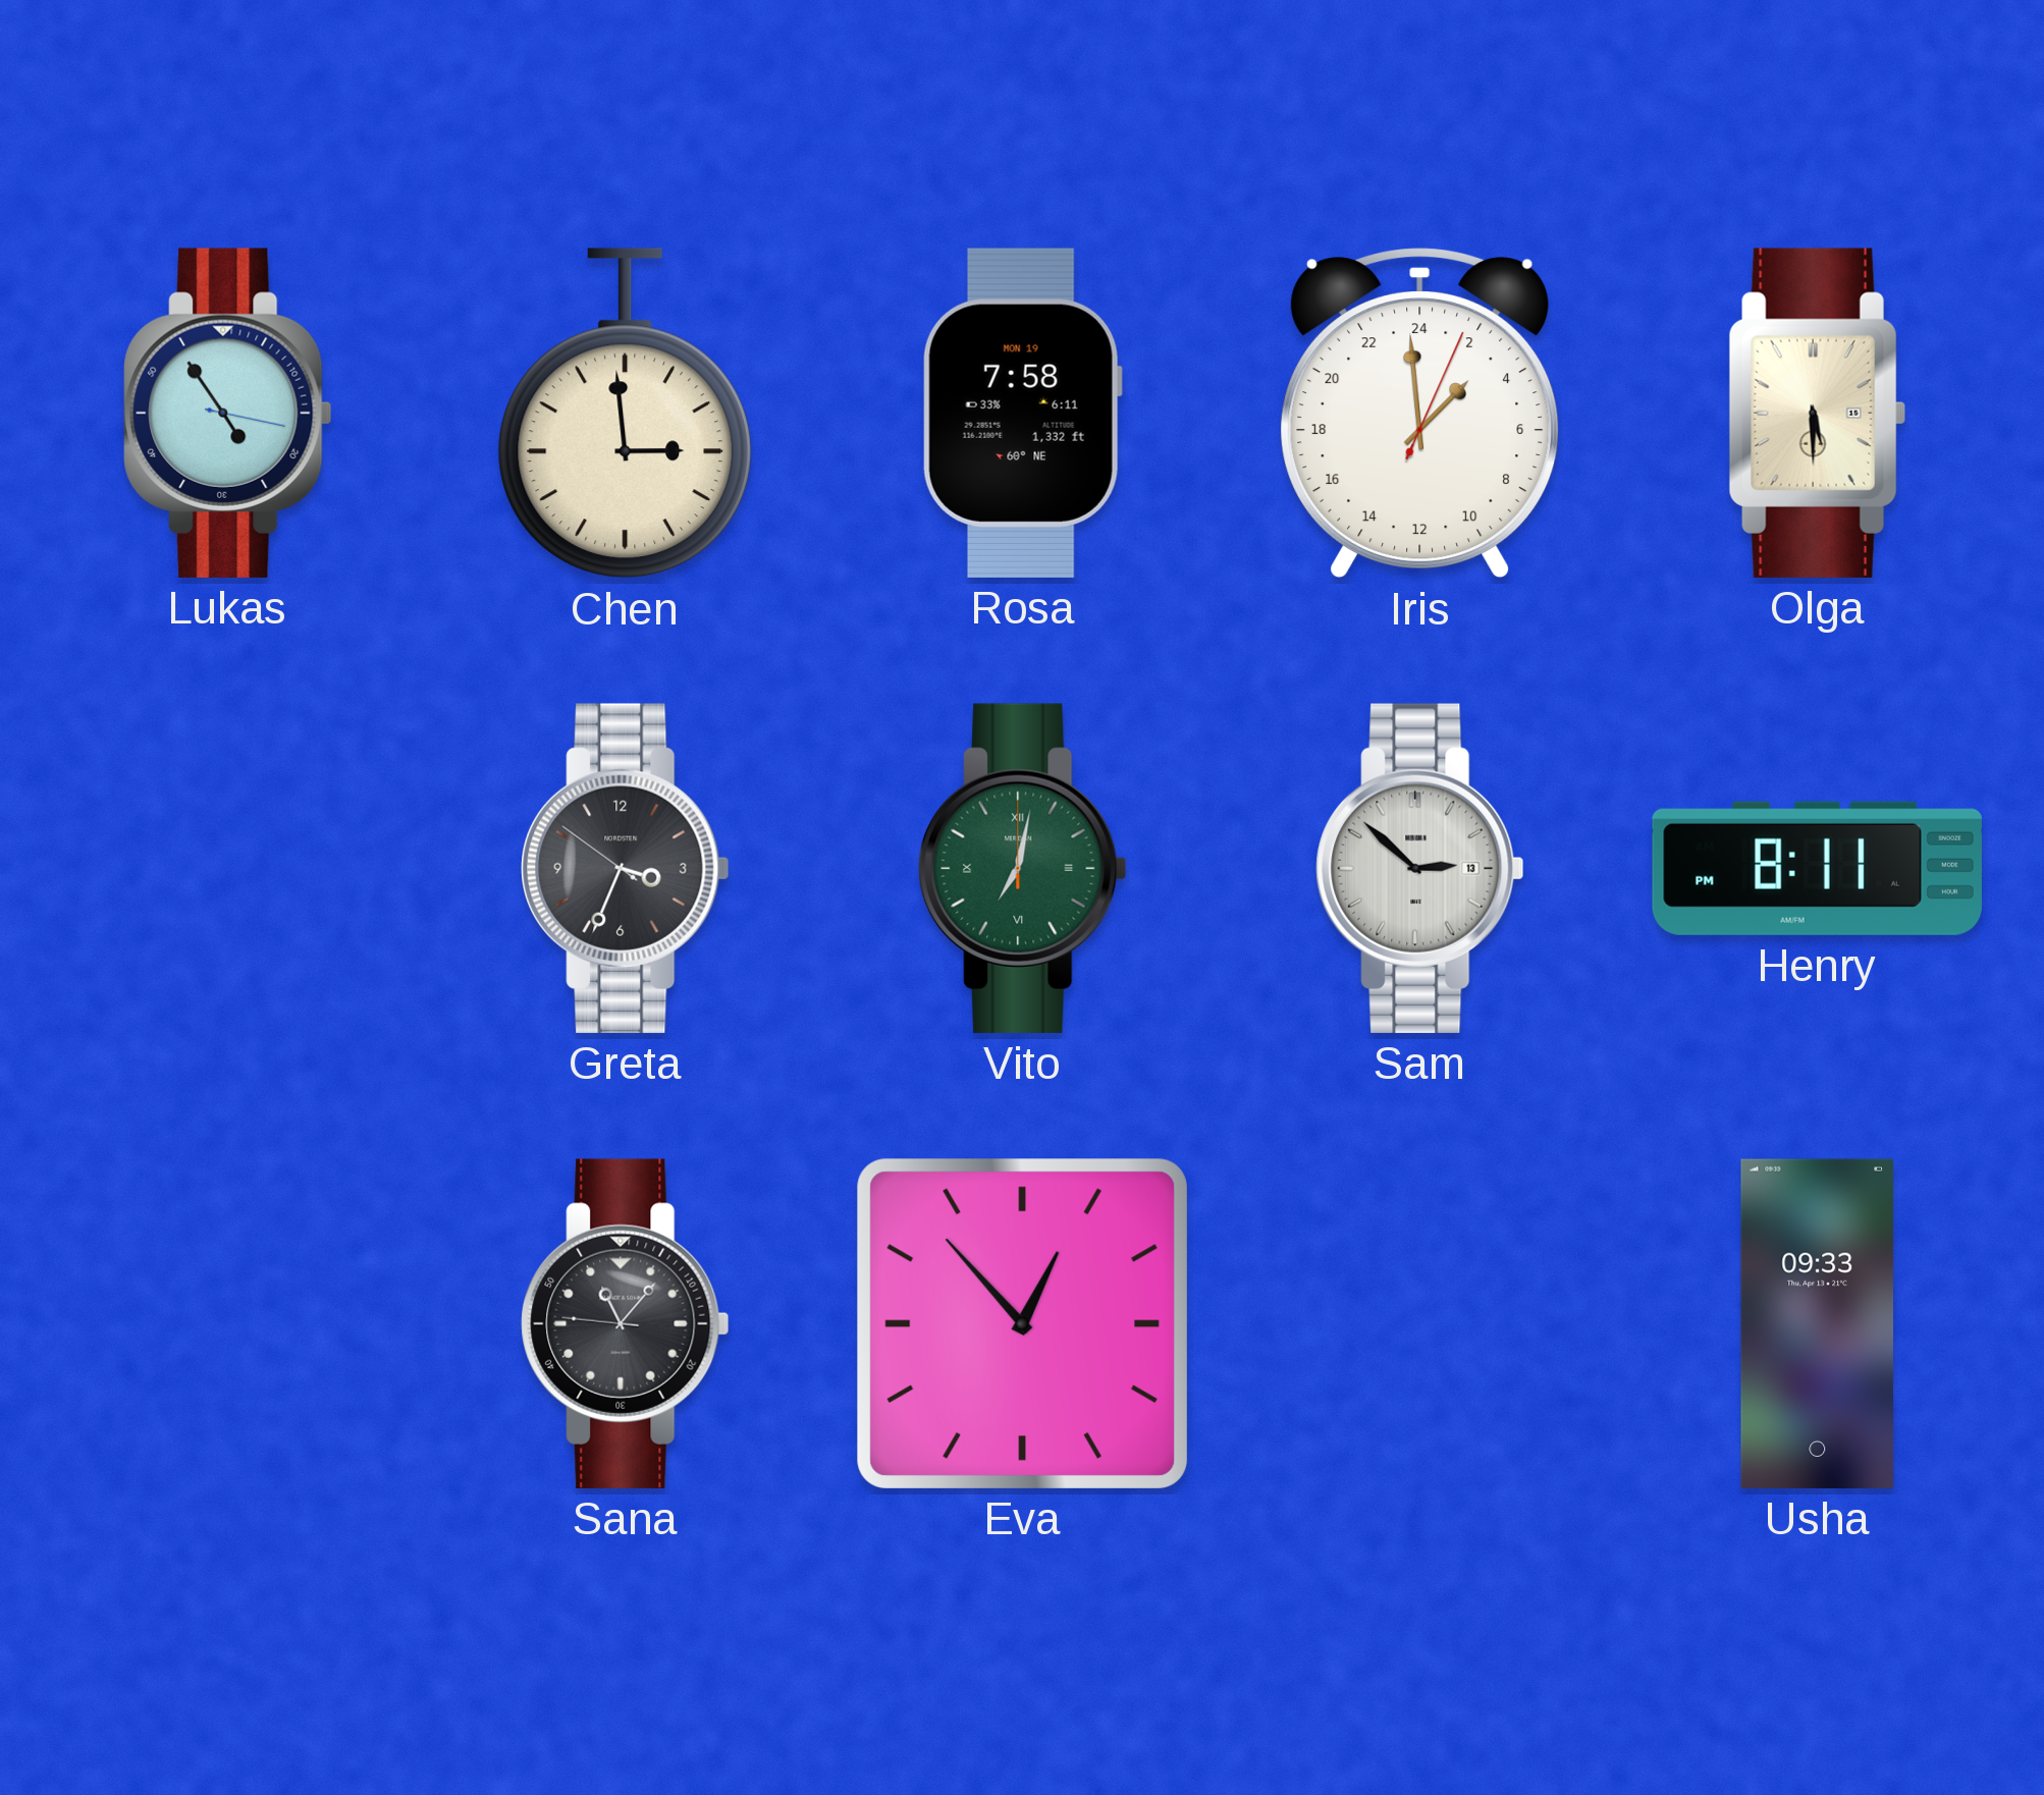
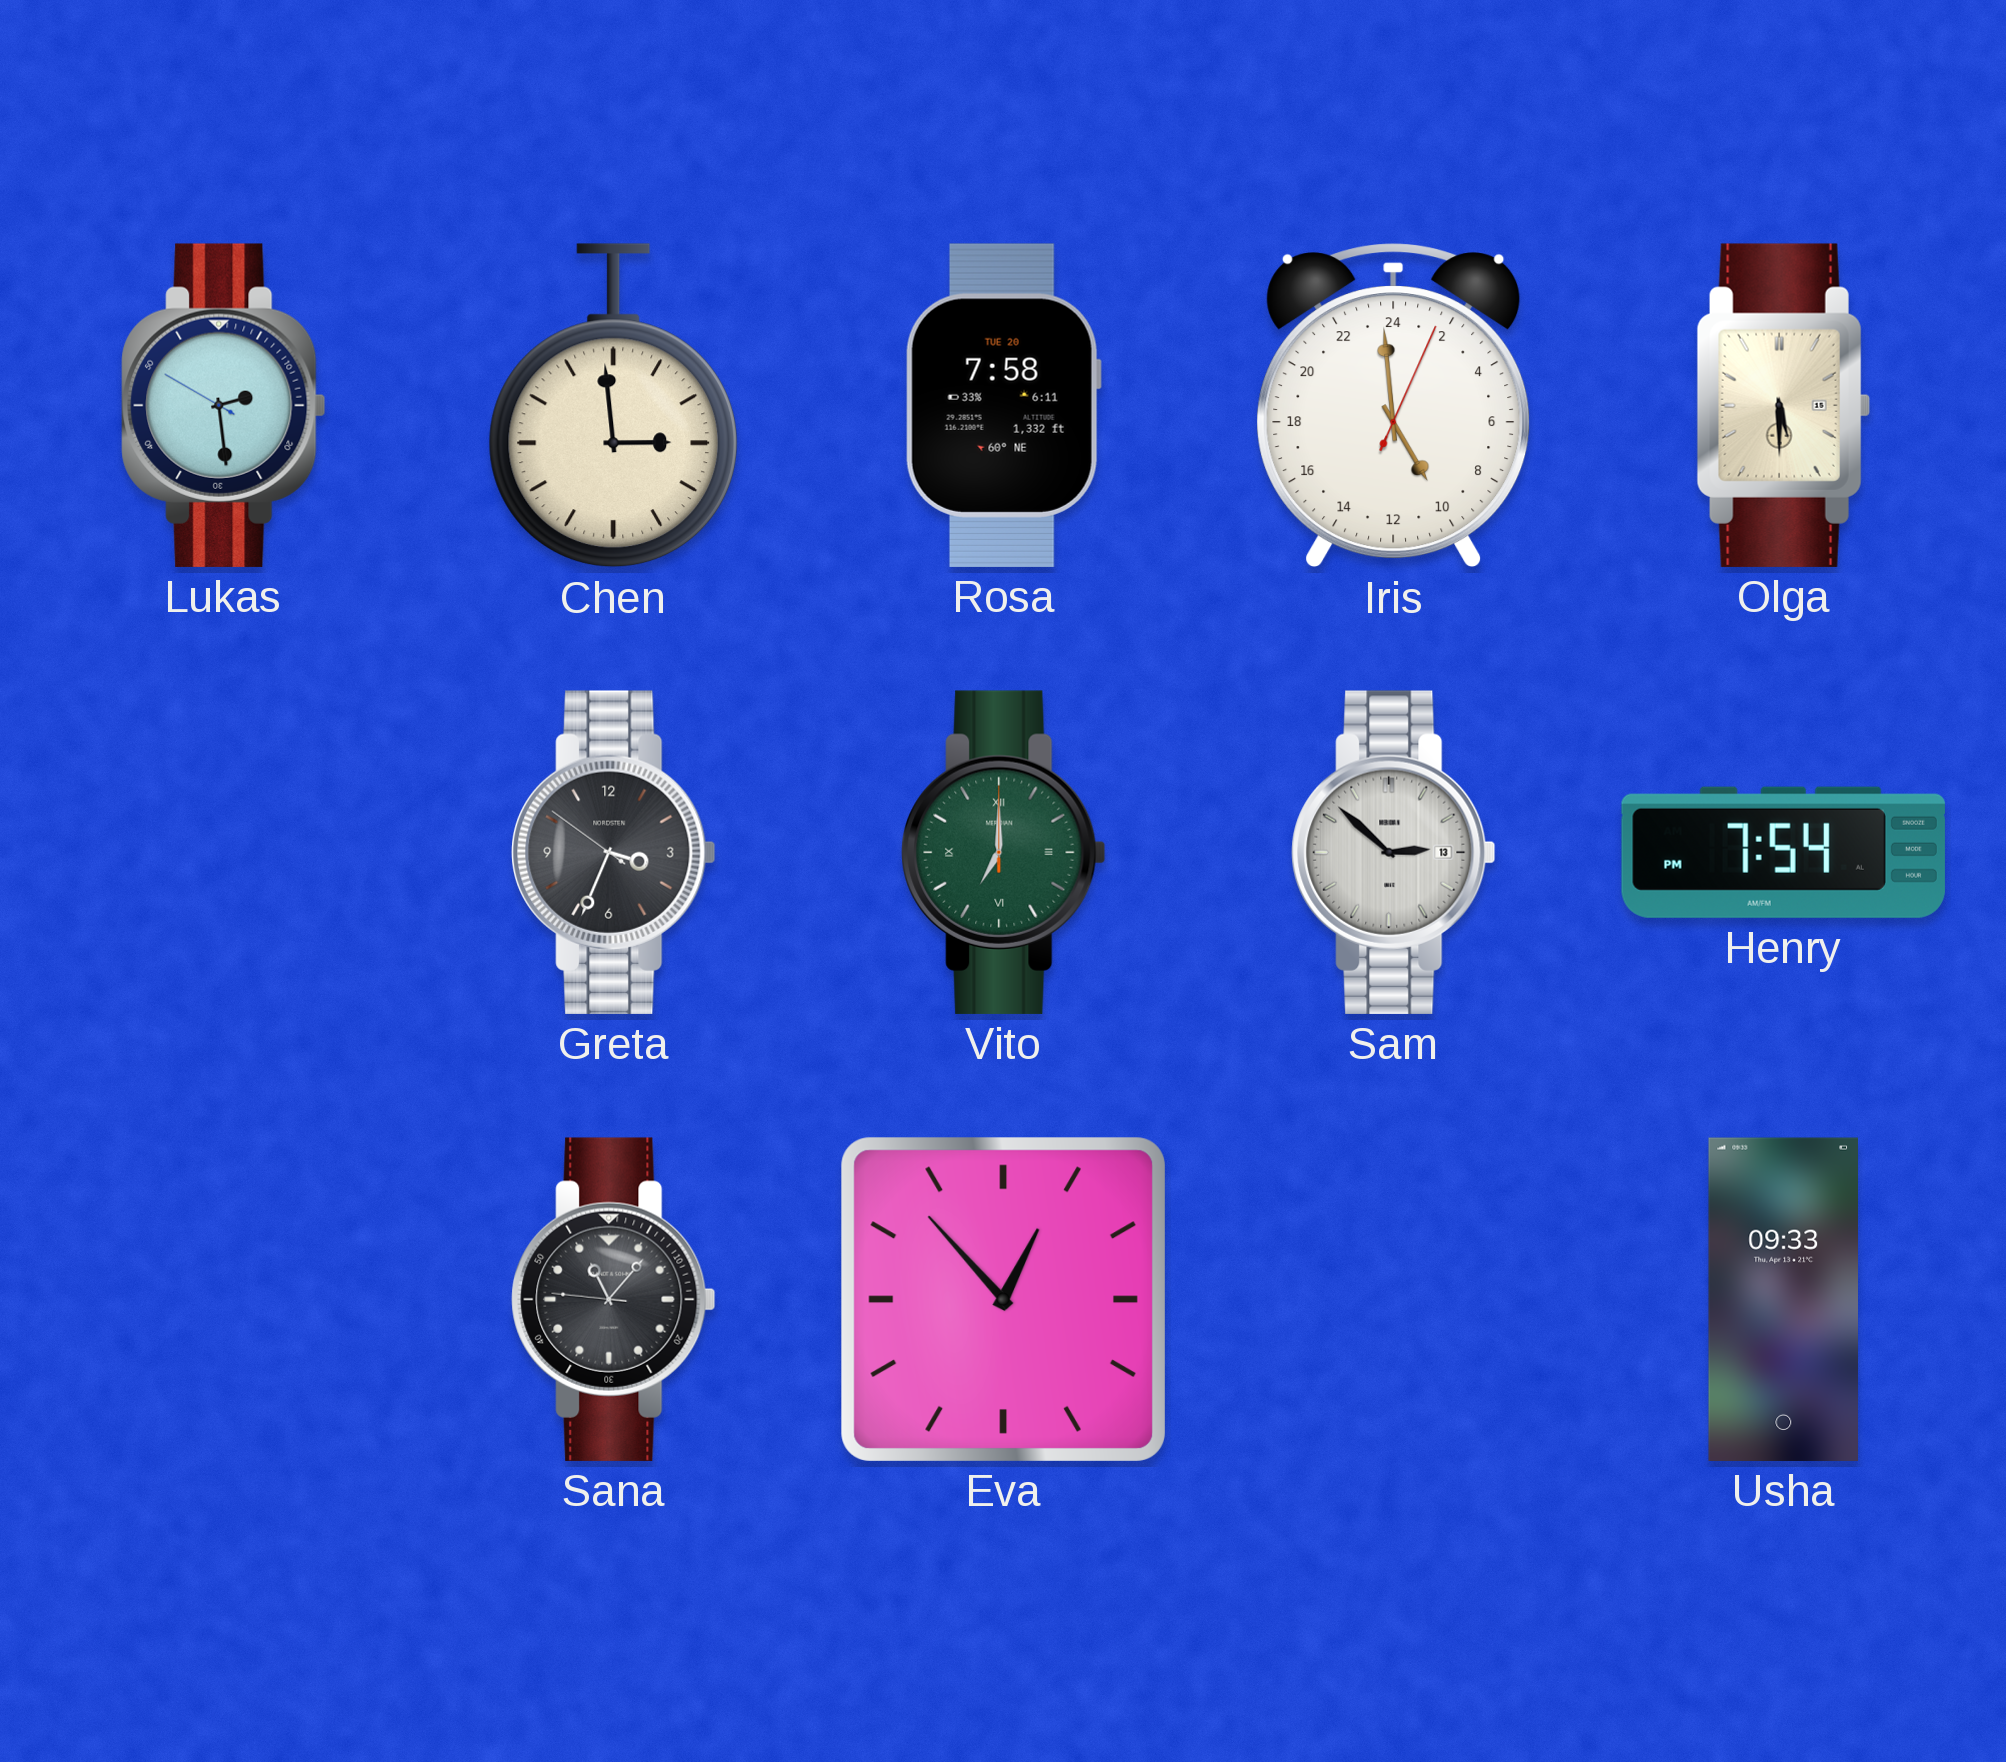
Lukas: 4:54 -> 2:28
Rosa date: MON 19 -> TUE 20
Iris: 2:59 -> 9:59
Vito: 7:02 -> 7:00
Henry: 8:11 -> 7:54
